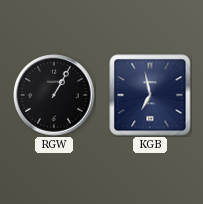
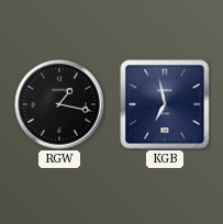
RGW: 1:05 -> 1:17
